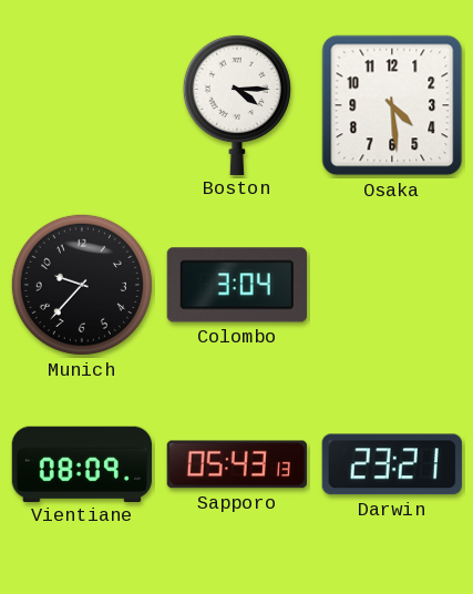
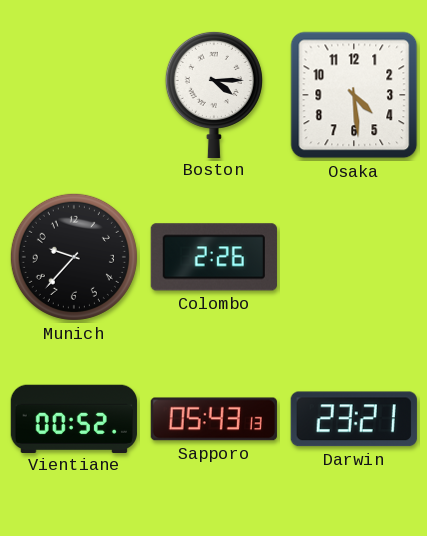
Colombo: 3:04 -> 2:26
Vientiane: 08:09 -> 00:52
